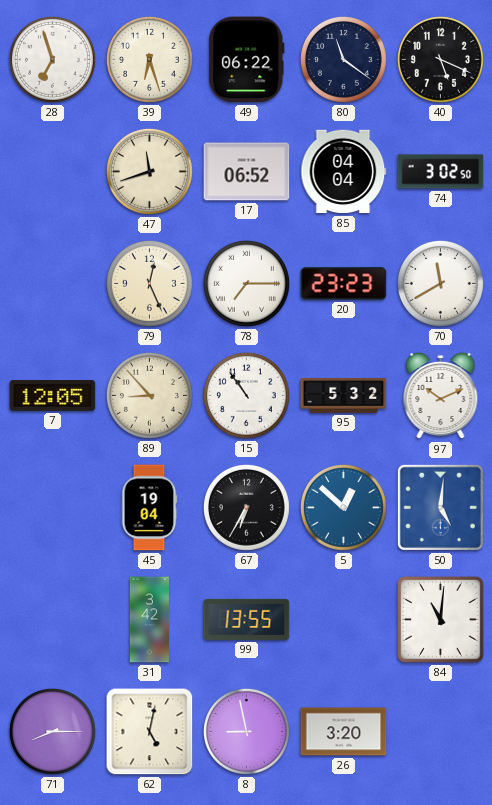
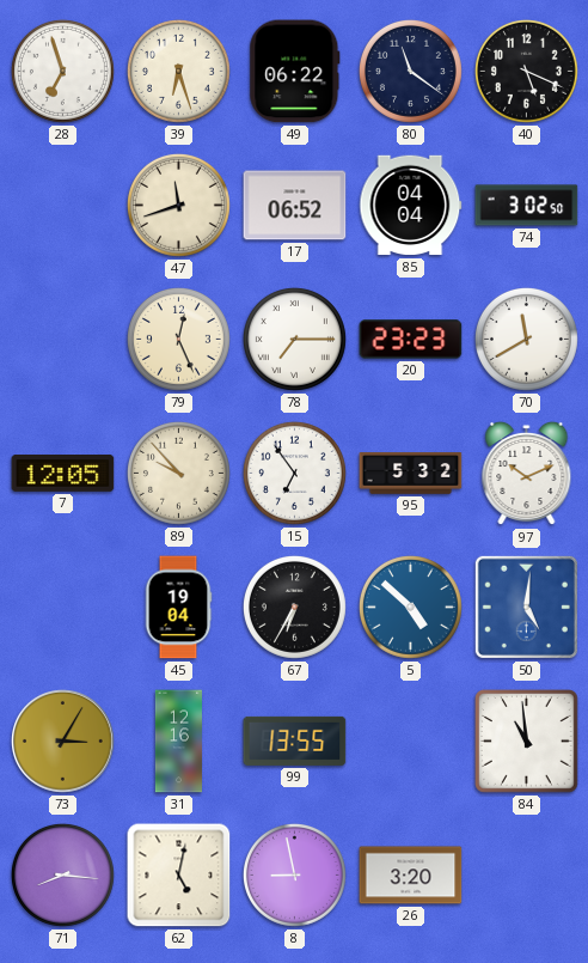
89: 8:53 -> 9:53
15: 10:54 -> 6:54
5: 12:52 -> 4:52
73: none -> 3:05
31: 3:42 -> 12:16
84: 11:01 -> 10:59
71: 8:15 -> 8:16
